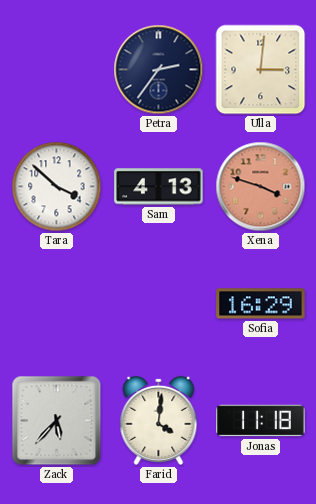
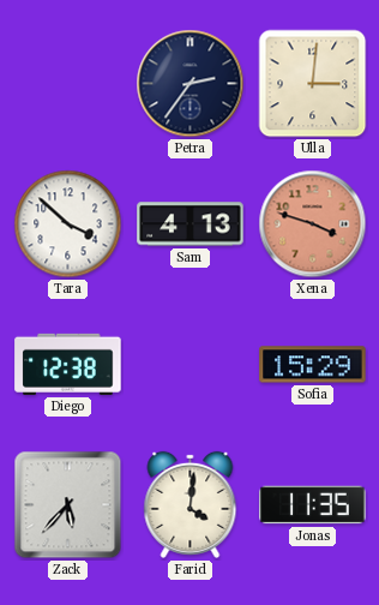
Diego: none -> 12:38
Sofia: 16:29 -> 15:29
Jonas: 11:18 -> 11:35
